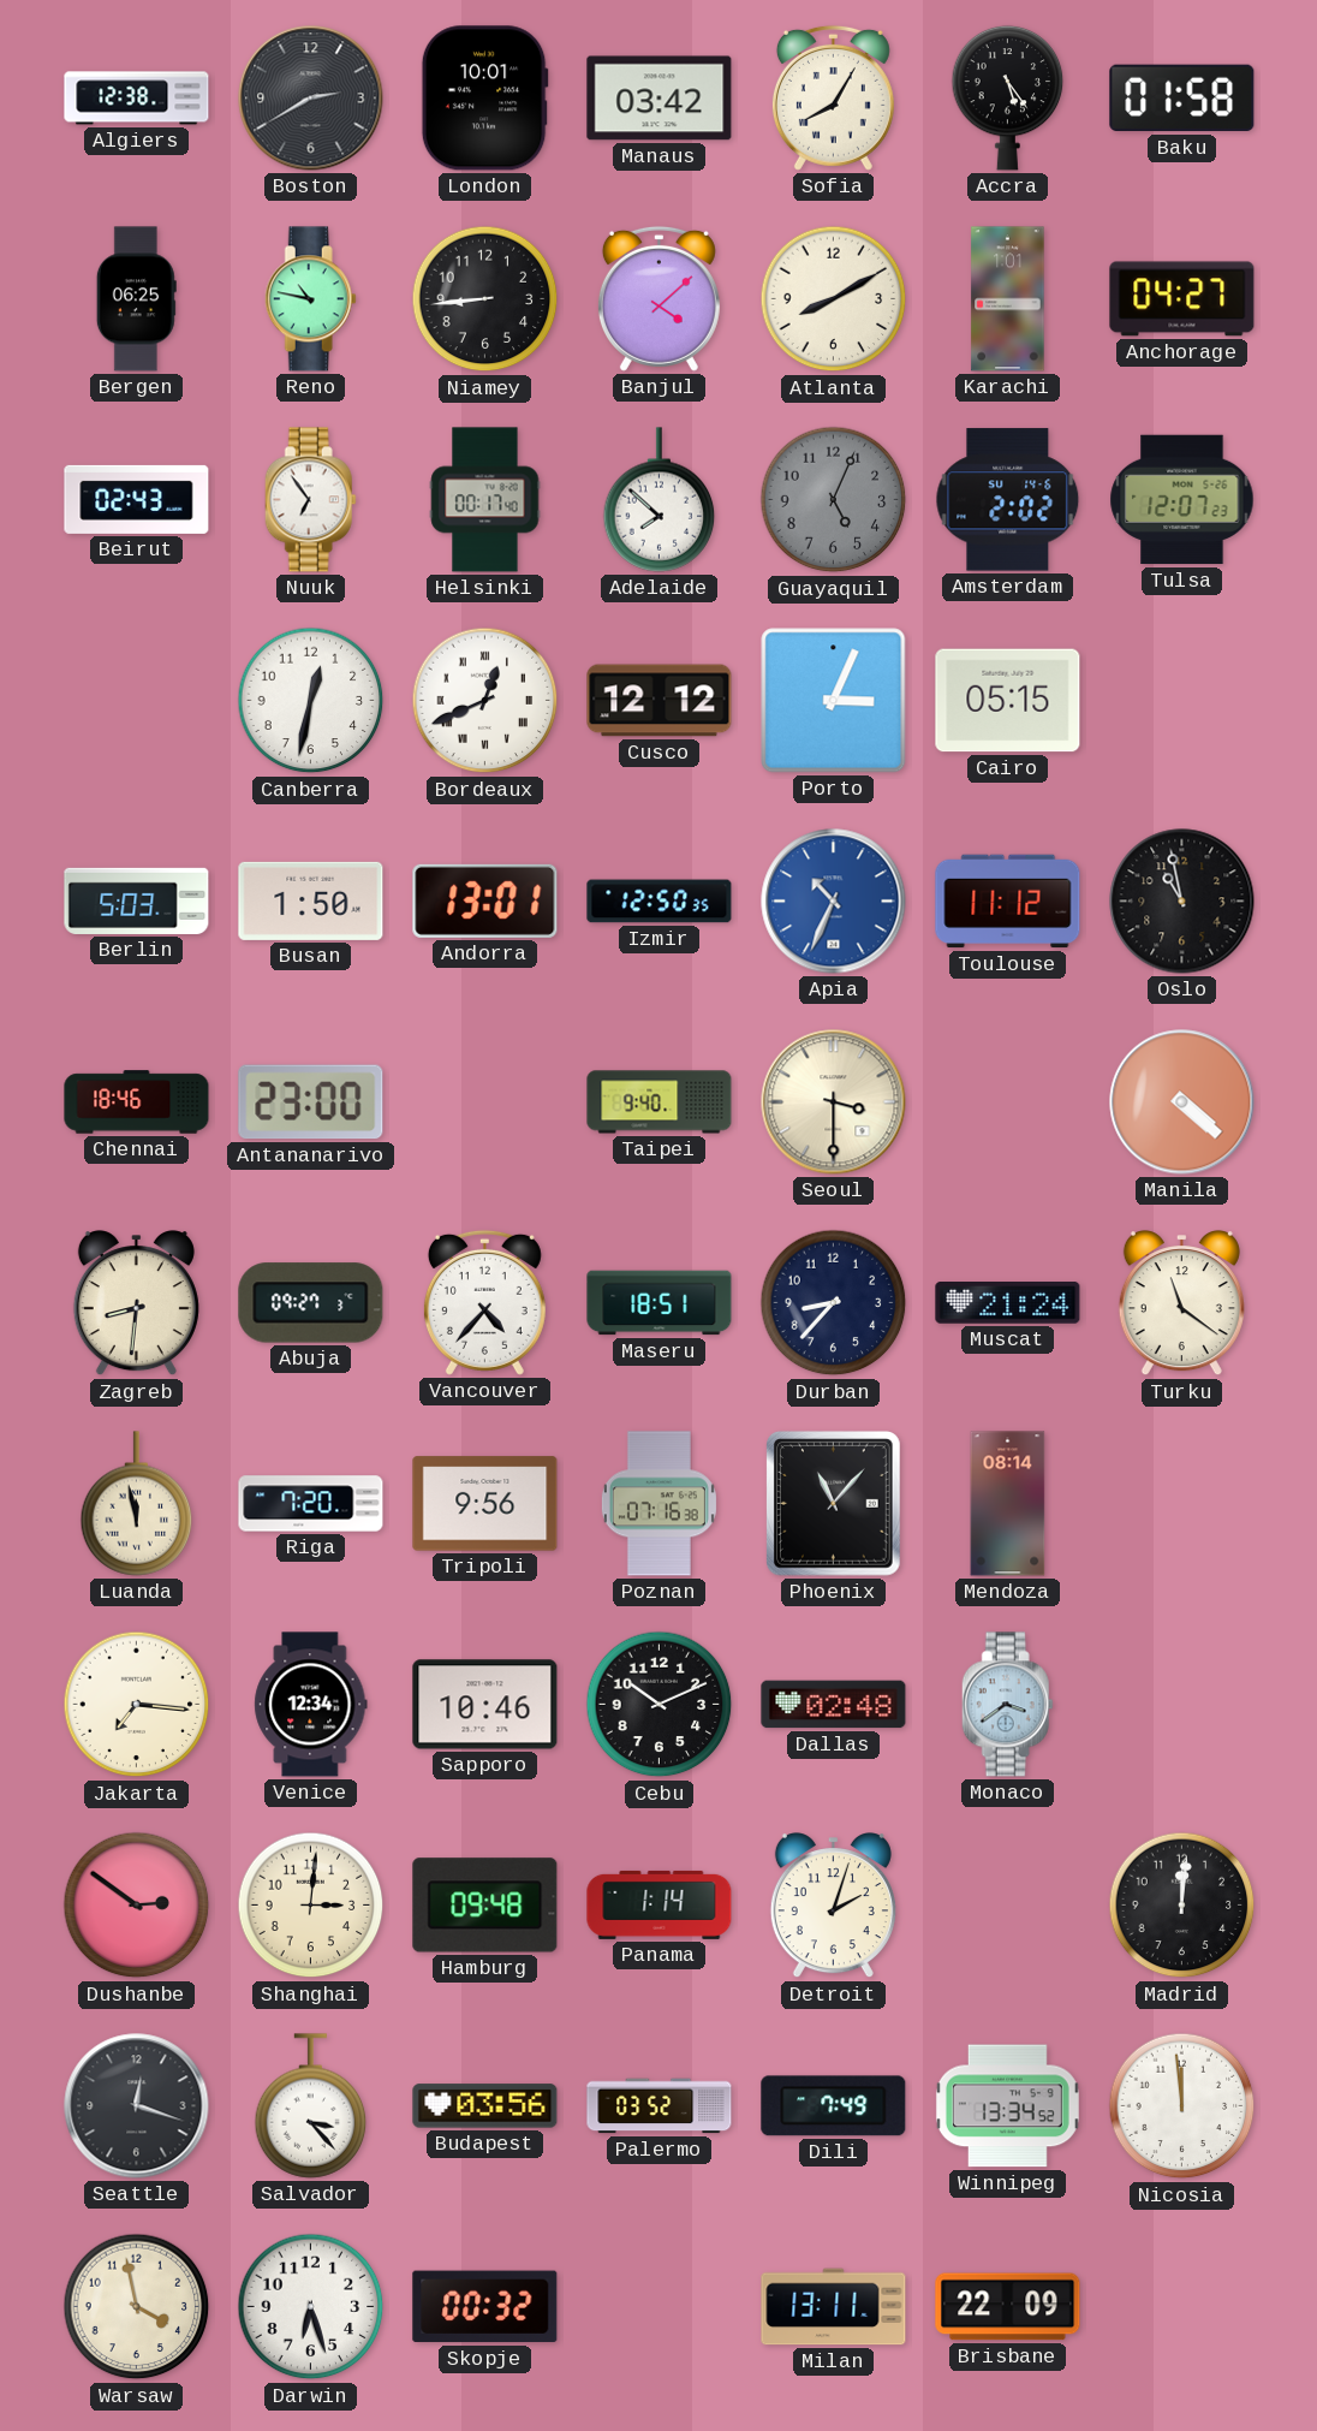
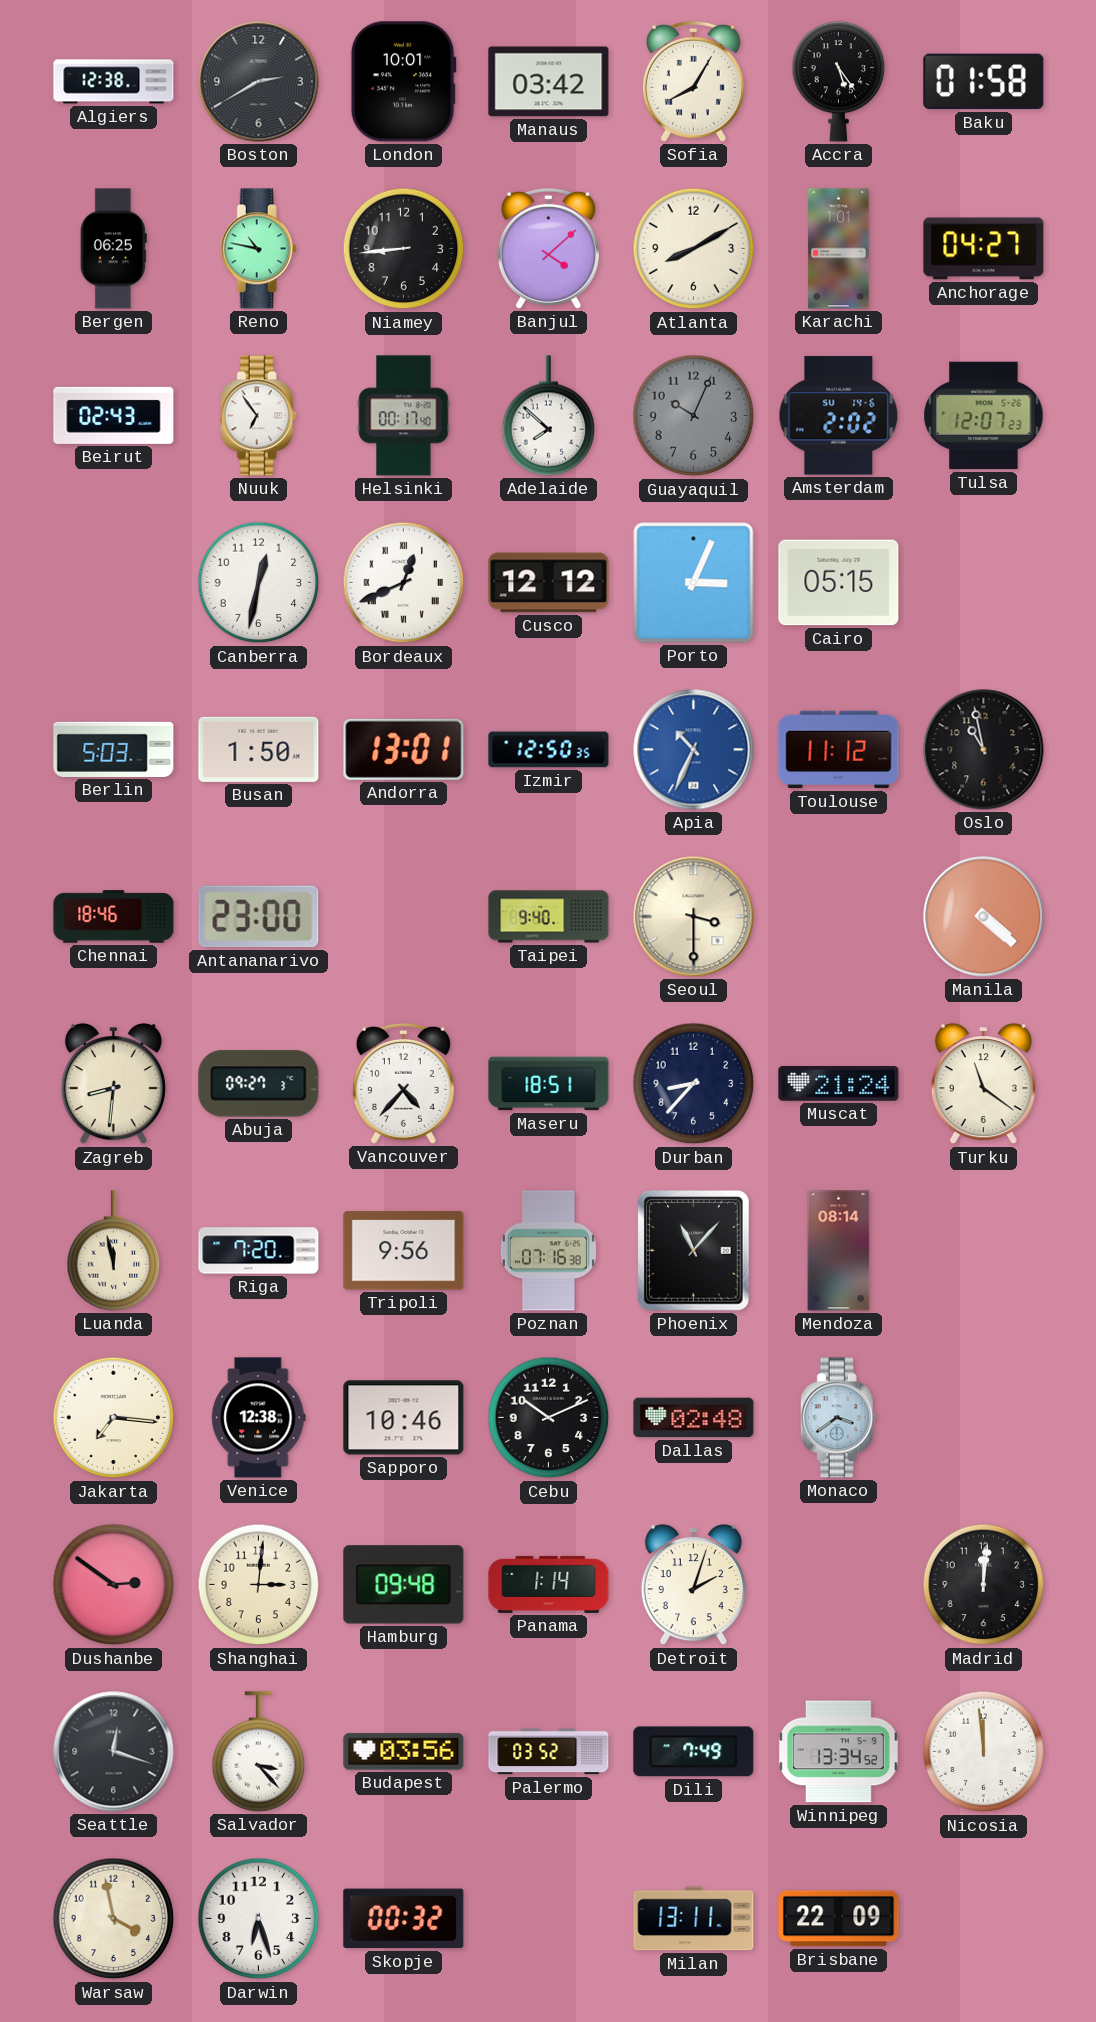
Guayaquil: 5:04 -> 10:04
Venice: 12:34 -> 12:38
